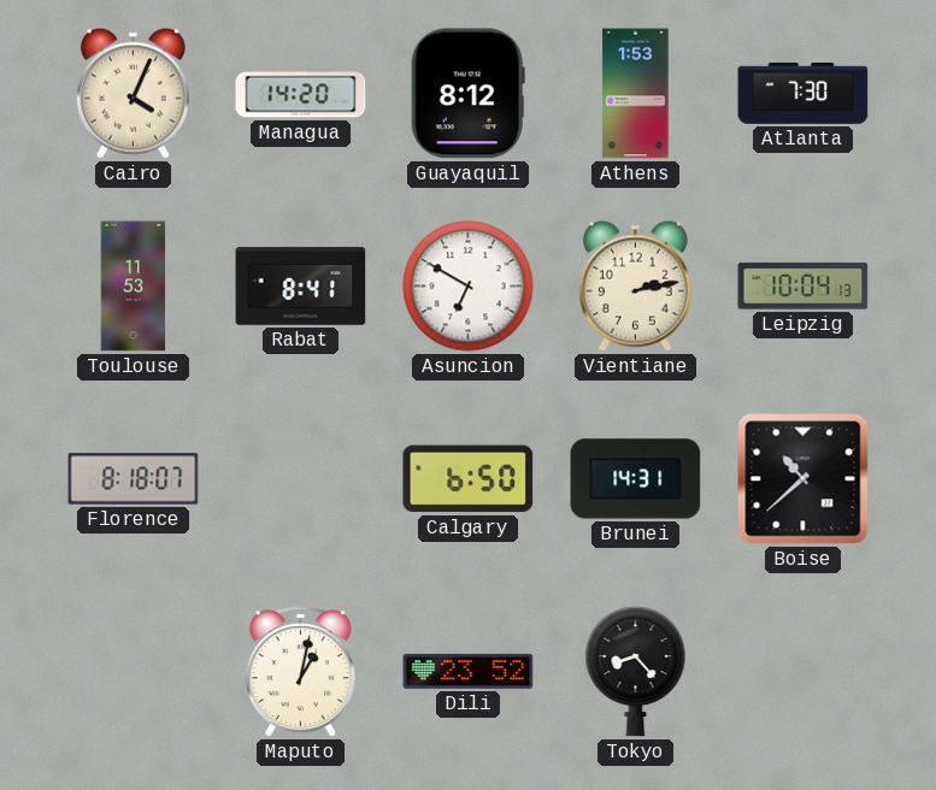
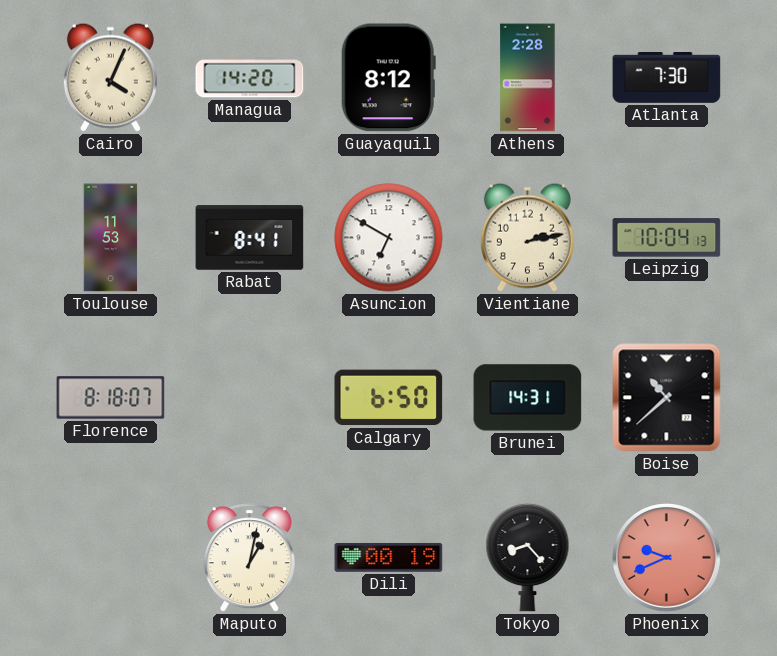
Athens: 1:53 -> 2:28
Dili: 23:52 -> 00:19
Phoenix: none -> 9:41
